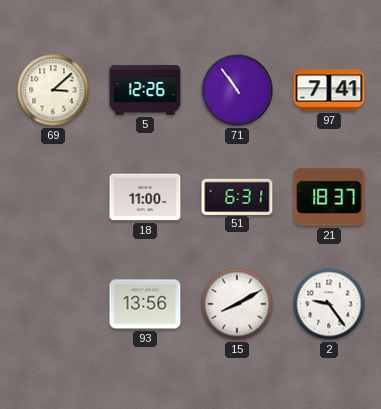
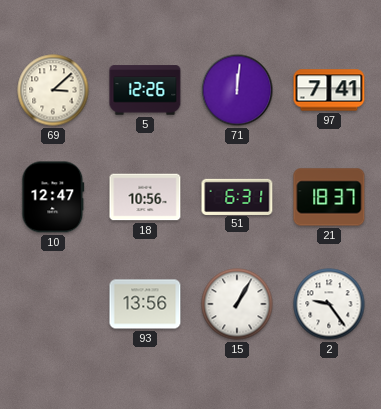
71: 10:54 -> 12:01
10: none -> 12:47
18: 11:00 -> 10:56
15: 8:10 -> 1:05
